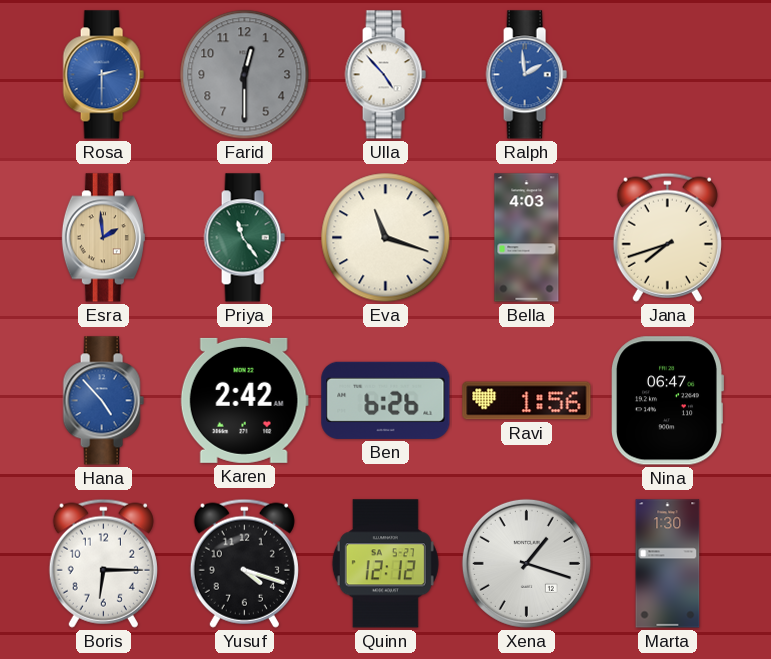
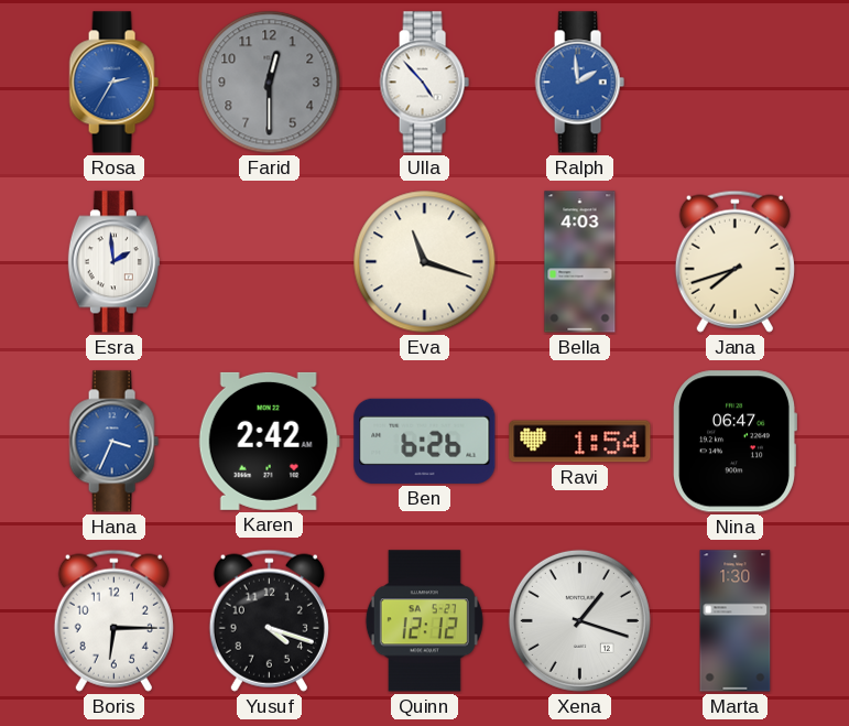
Rosa: 2:30 -> 2:35
Esra dial: champagne -> white
Priya: 11:24 -> none
Hana: 4:53 -> 3:34
Ravi: 1:56 -> 1:54
